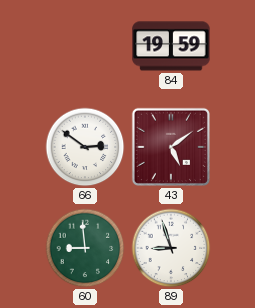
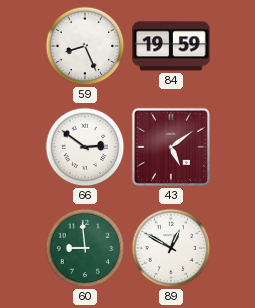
59: none -> 8:26
89: 8:57 -> 12:50
